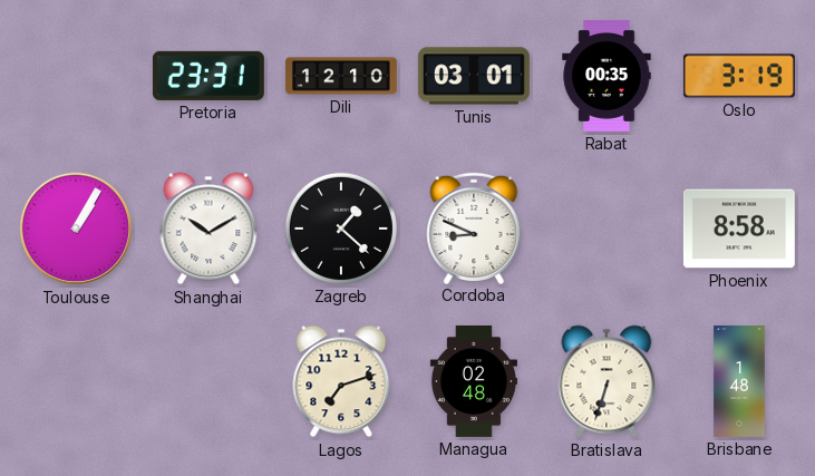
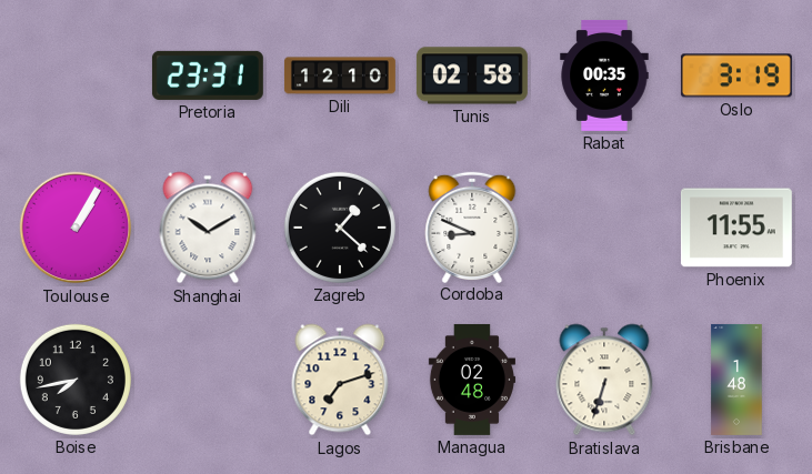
Tunis: 03:01 -> 02:58
Phoenix: 8:58 -> 11:55
Boise: none -> 7:43
